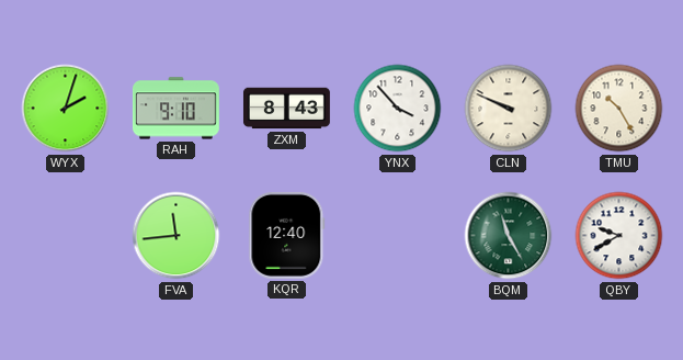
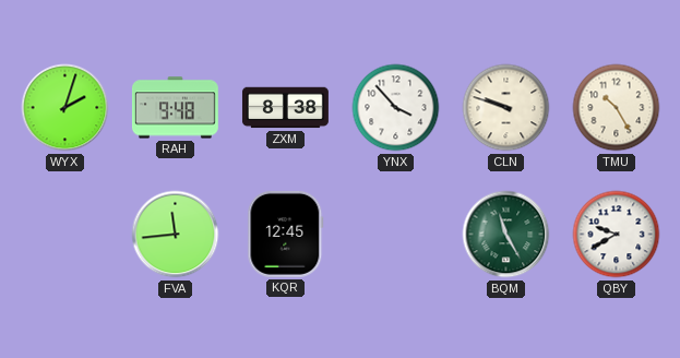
RAH: 9:10 -> 9:48
ZXM: 8:43 -> 8:38
CLN: 9:49 -> 9:48
KQR: 12:40 -> 12:45
